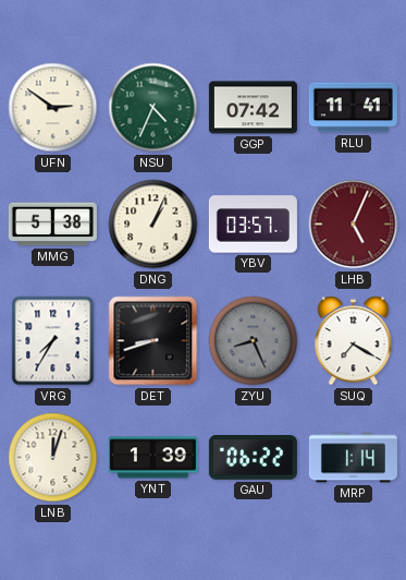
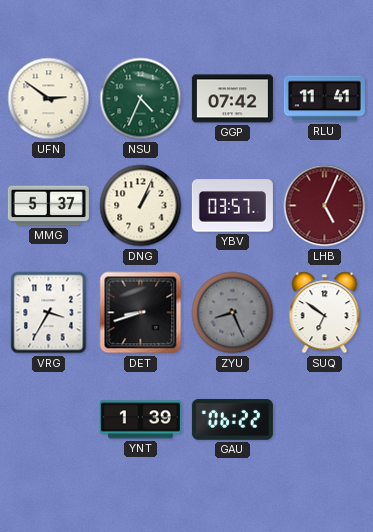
MMG: 5:38 -> 5:37
VRG: 7:35 -> 3:35
SUQ: 7:20 -> 6:51
LNB: 12:03 -> none
MRP: 1:14 -> none
